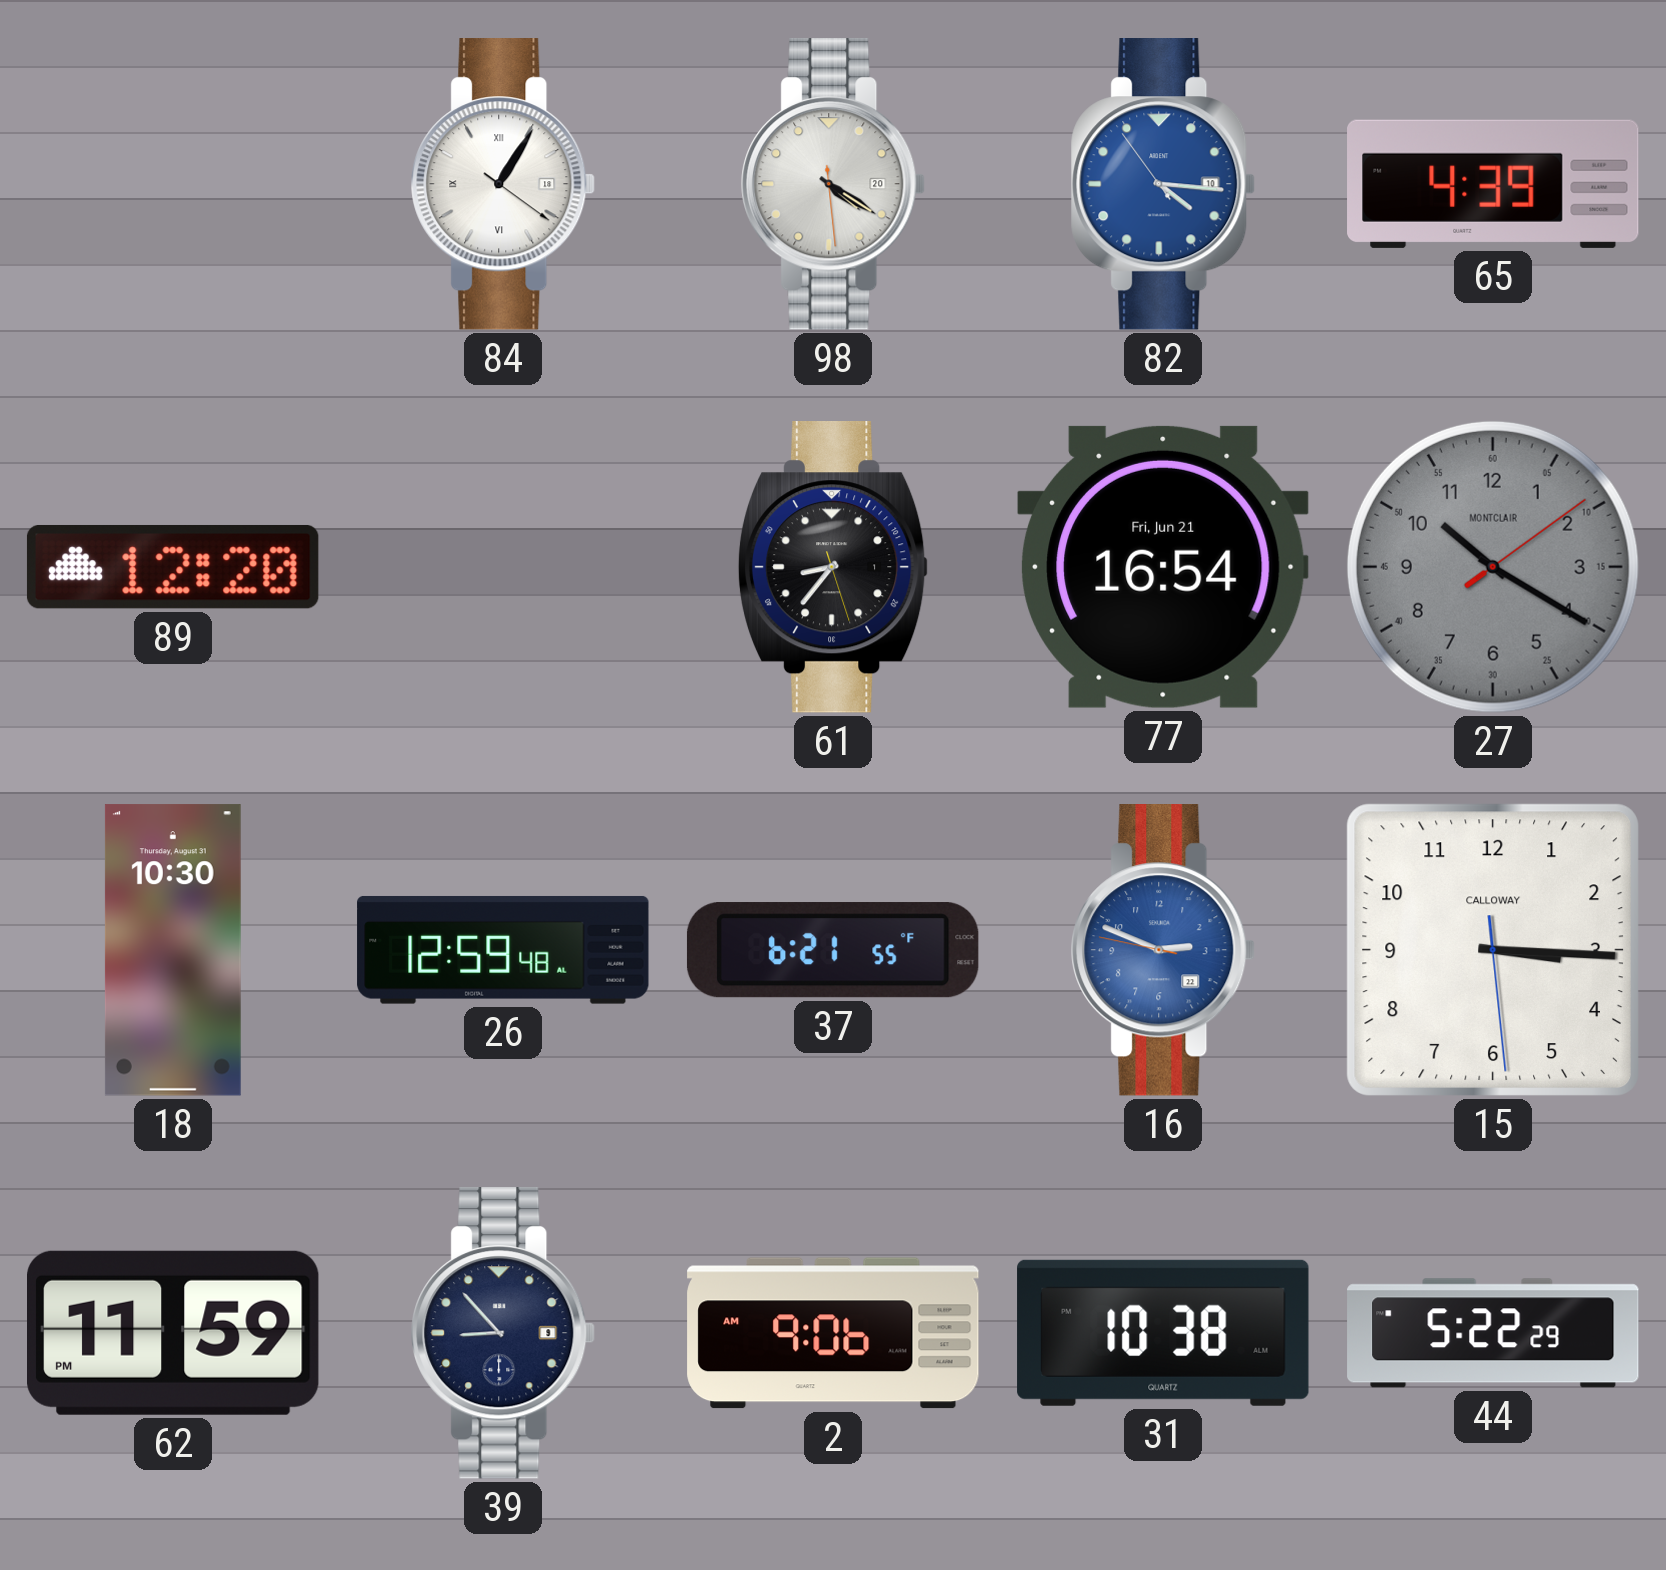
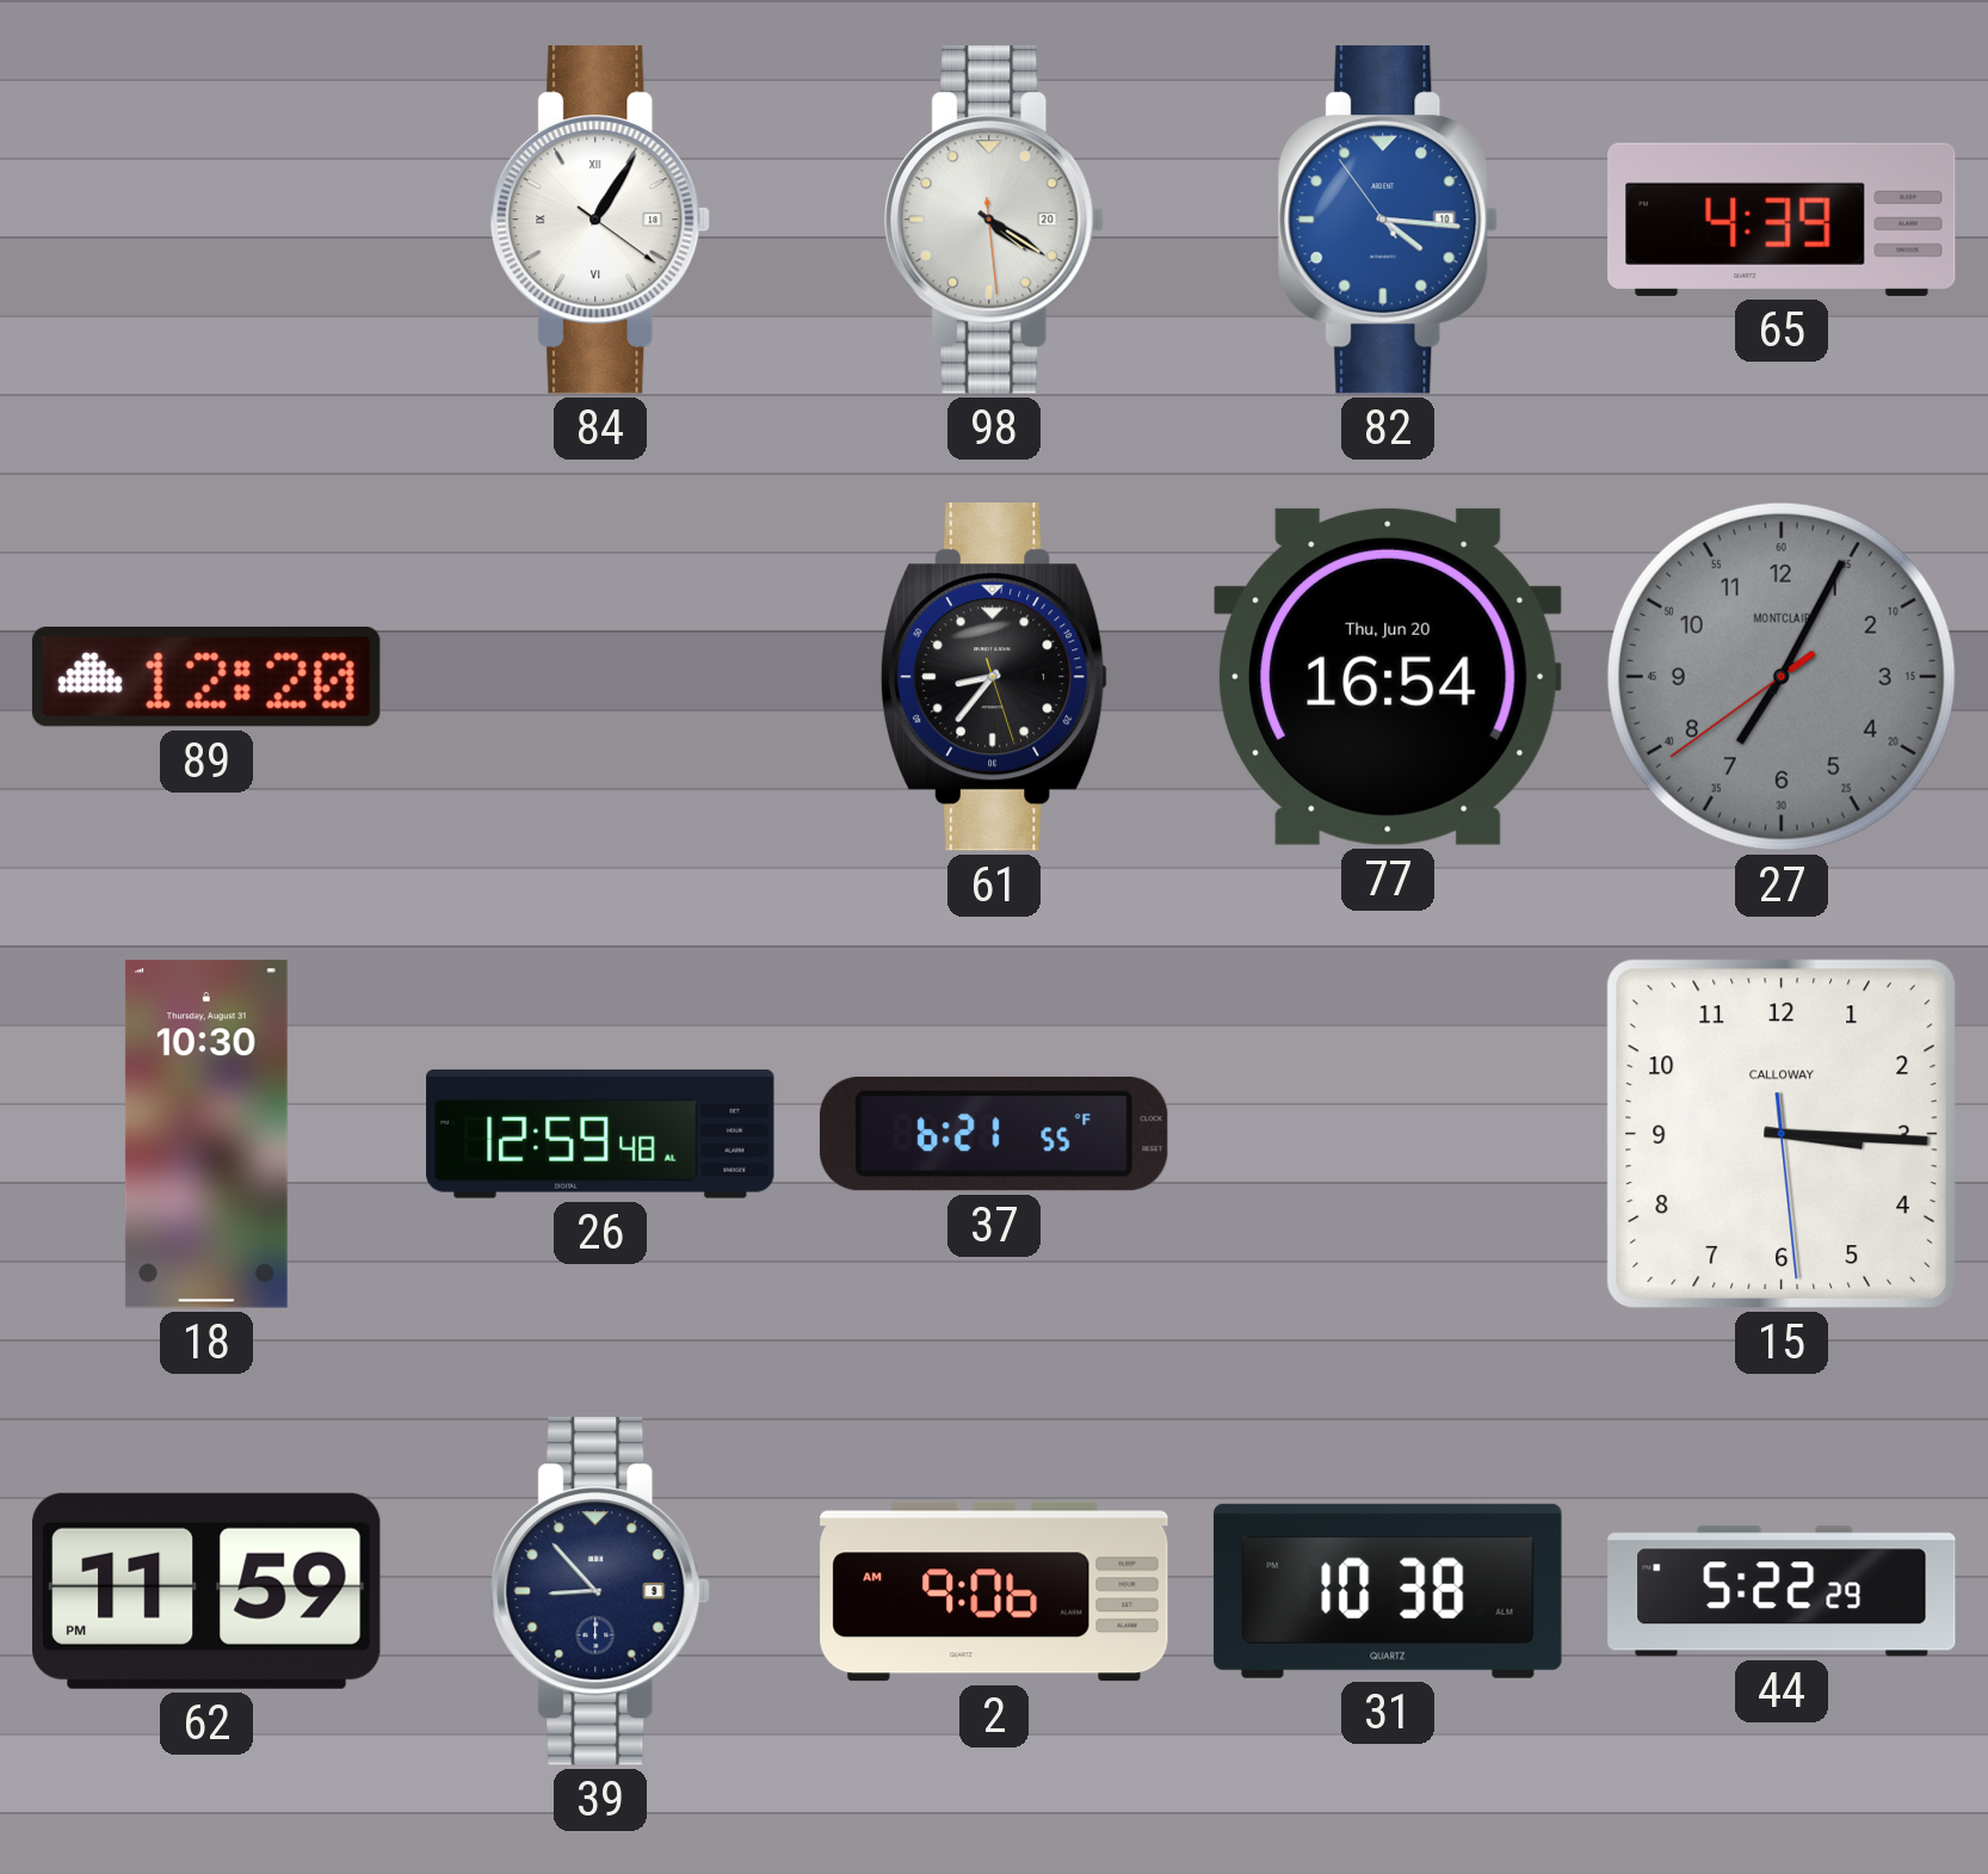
77 date: Fri, Jun 21 -> Thu, Jun 20
27: 10:20 -> 7:04
16: 2:48 -> none
